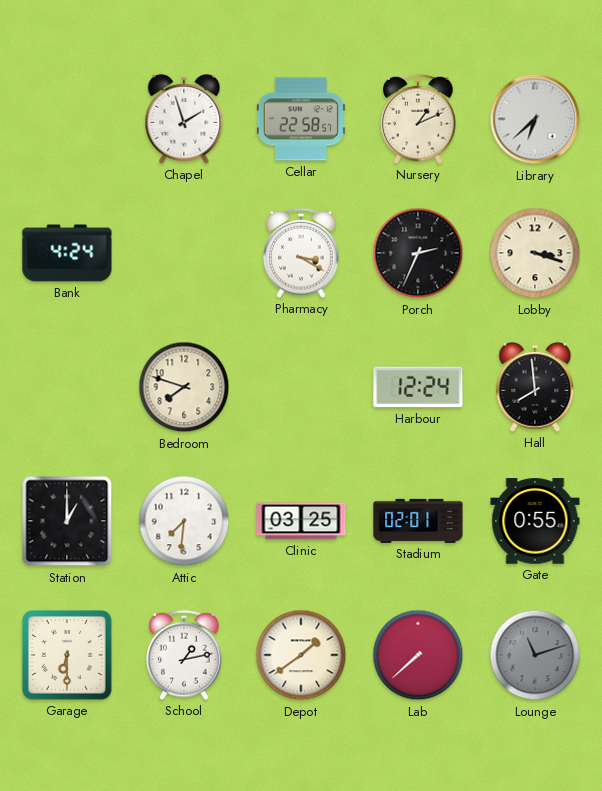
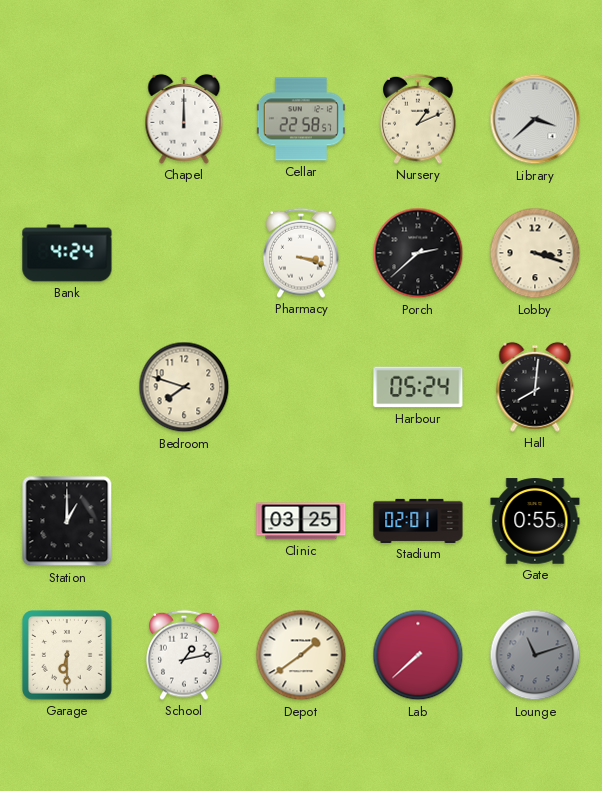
Chapel: 1:57 -> 12:00
Library: 6:38 -> 3:38
Pharmacy: 3:20 -> 3:18
Porch: 2:34 -> 2:38
Harbour: 12:24 -> 05:24
Hall: 7:59 -> 8:01
Attic: 7:31 -> none
